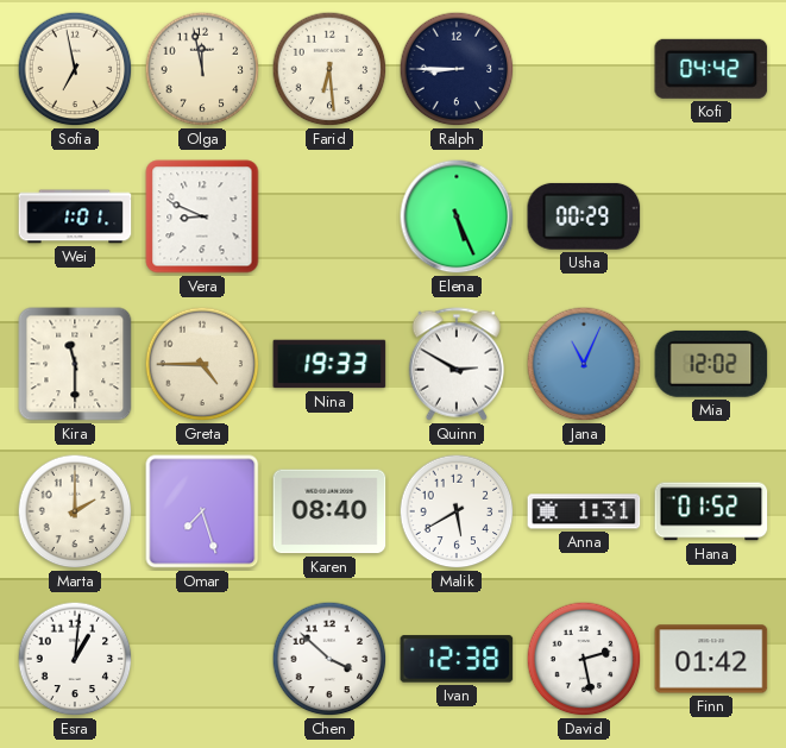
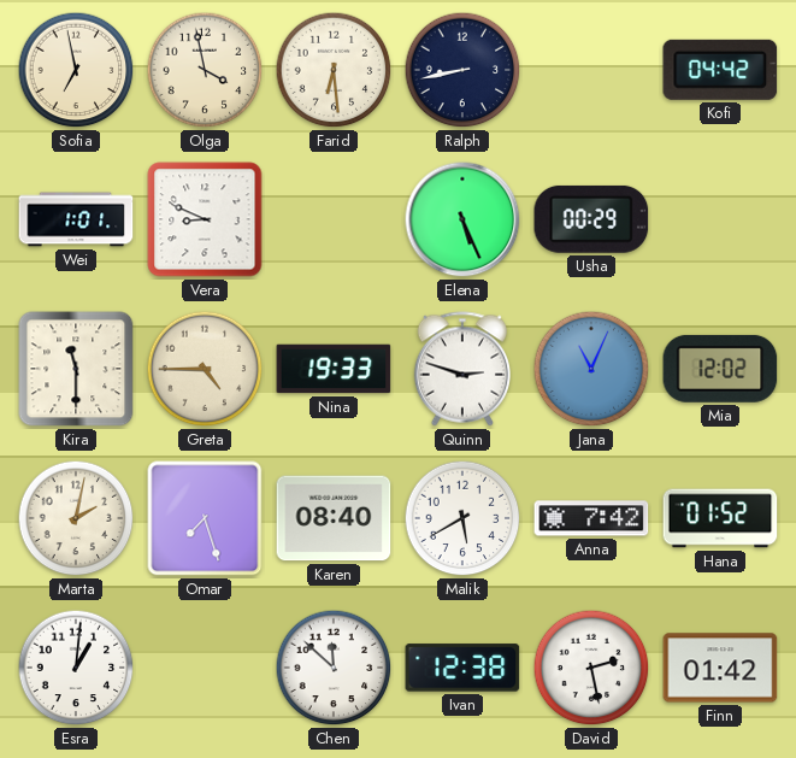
Olga: 11:58 -> 3:58
Ralph: 8:45 -> 8:43
Quinn: 2:50 -> 2:48
Marta: 2:00 -> 2:02
Anna: 1:31 -> 7:42
Chen: 3:52 -> 11:52
